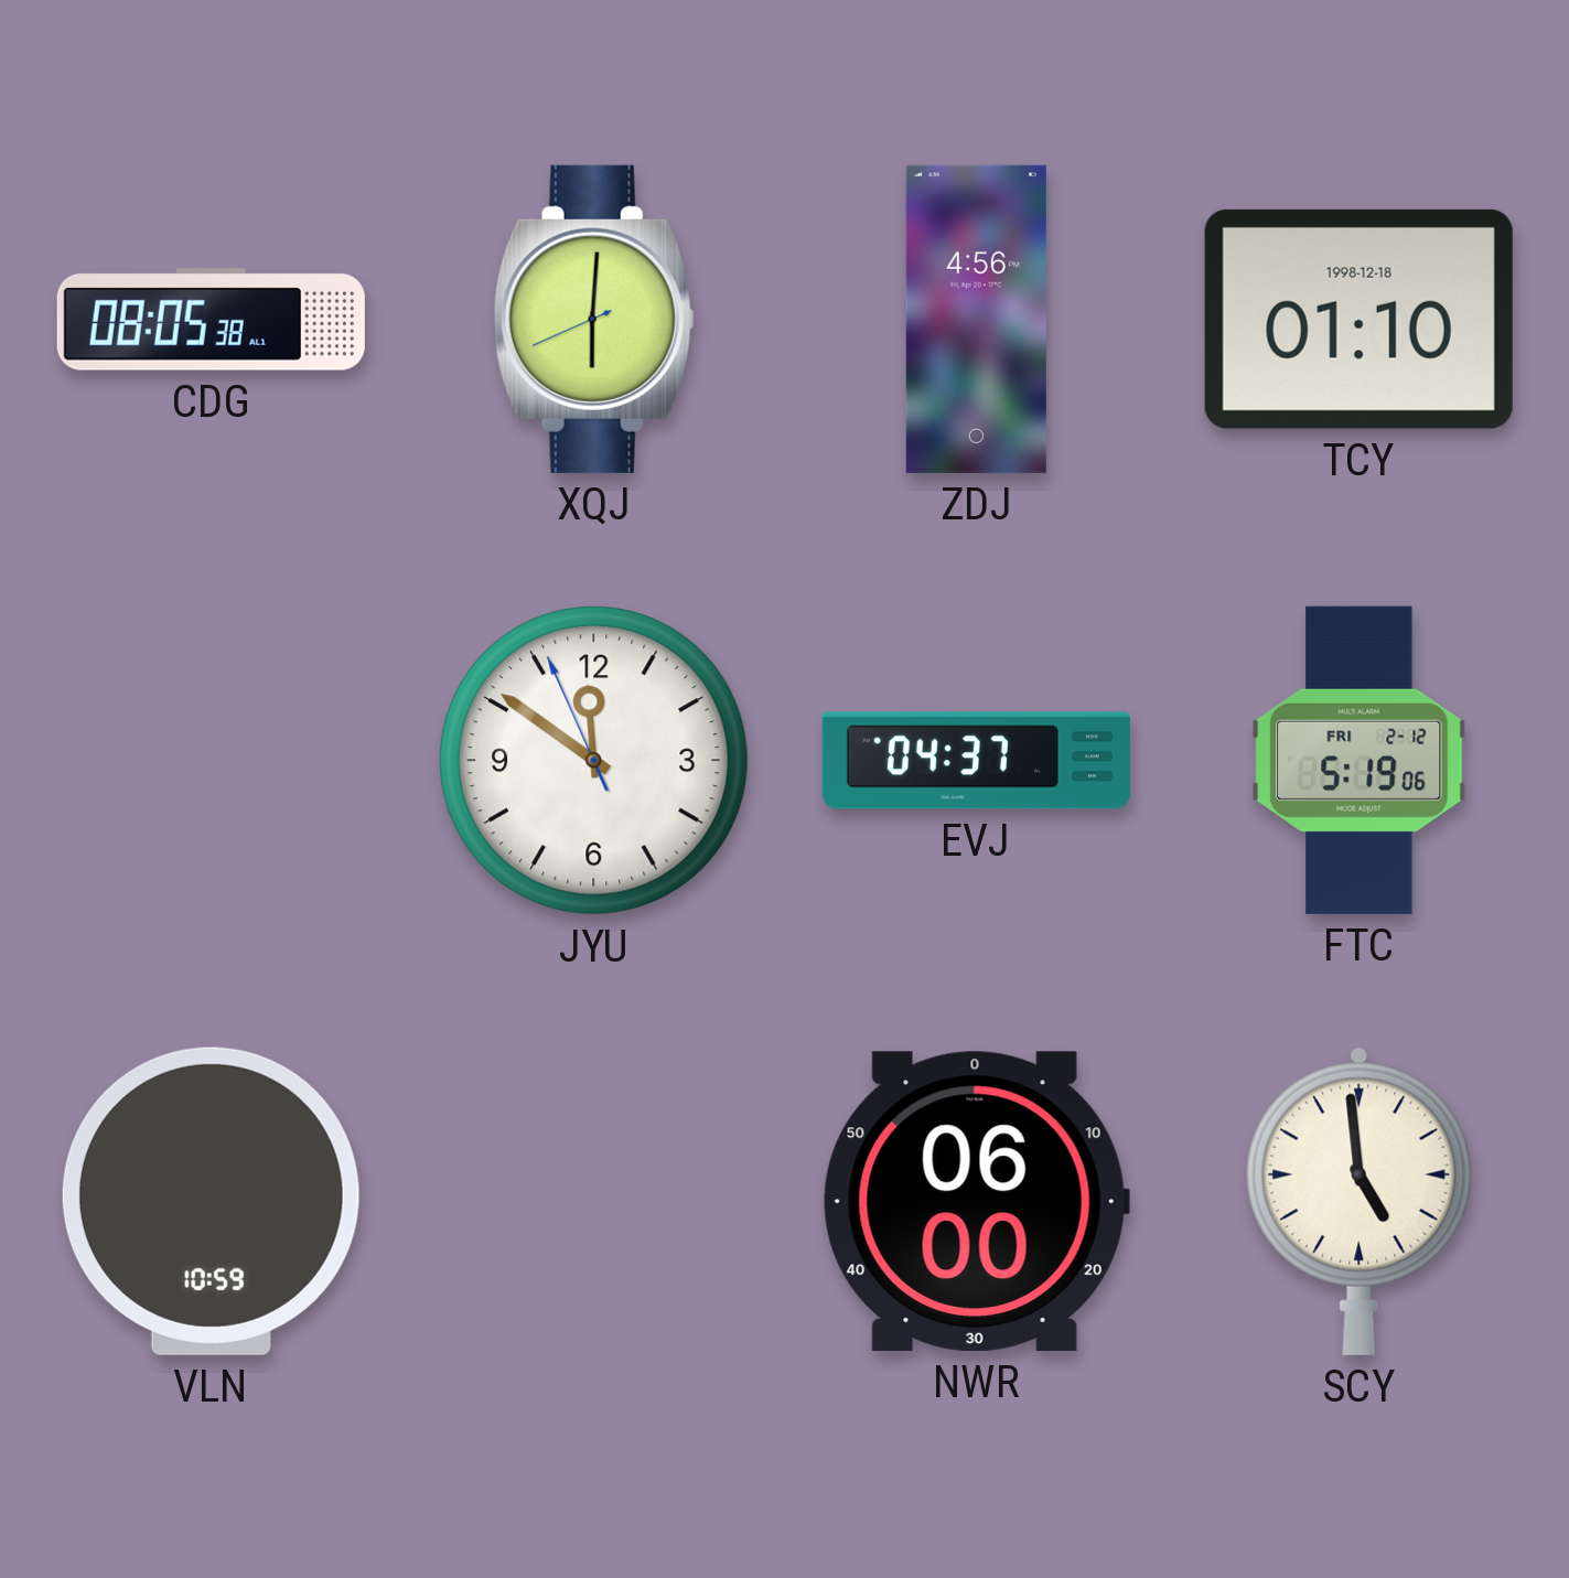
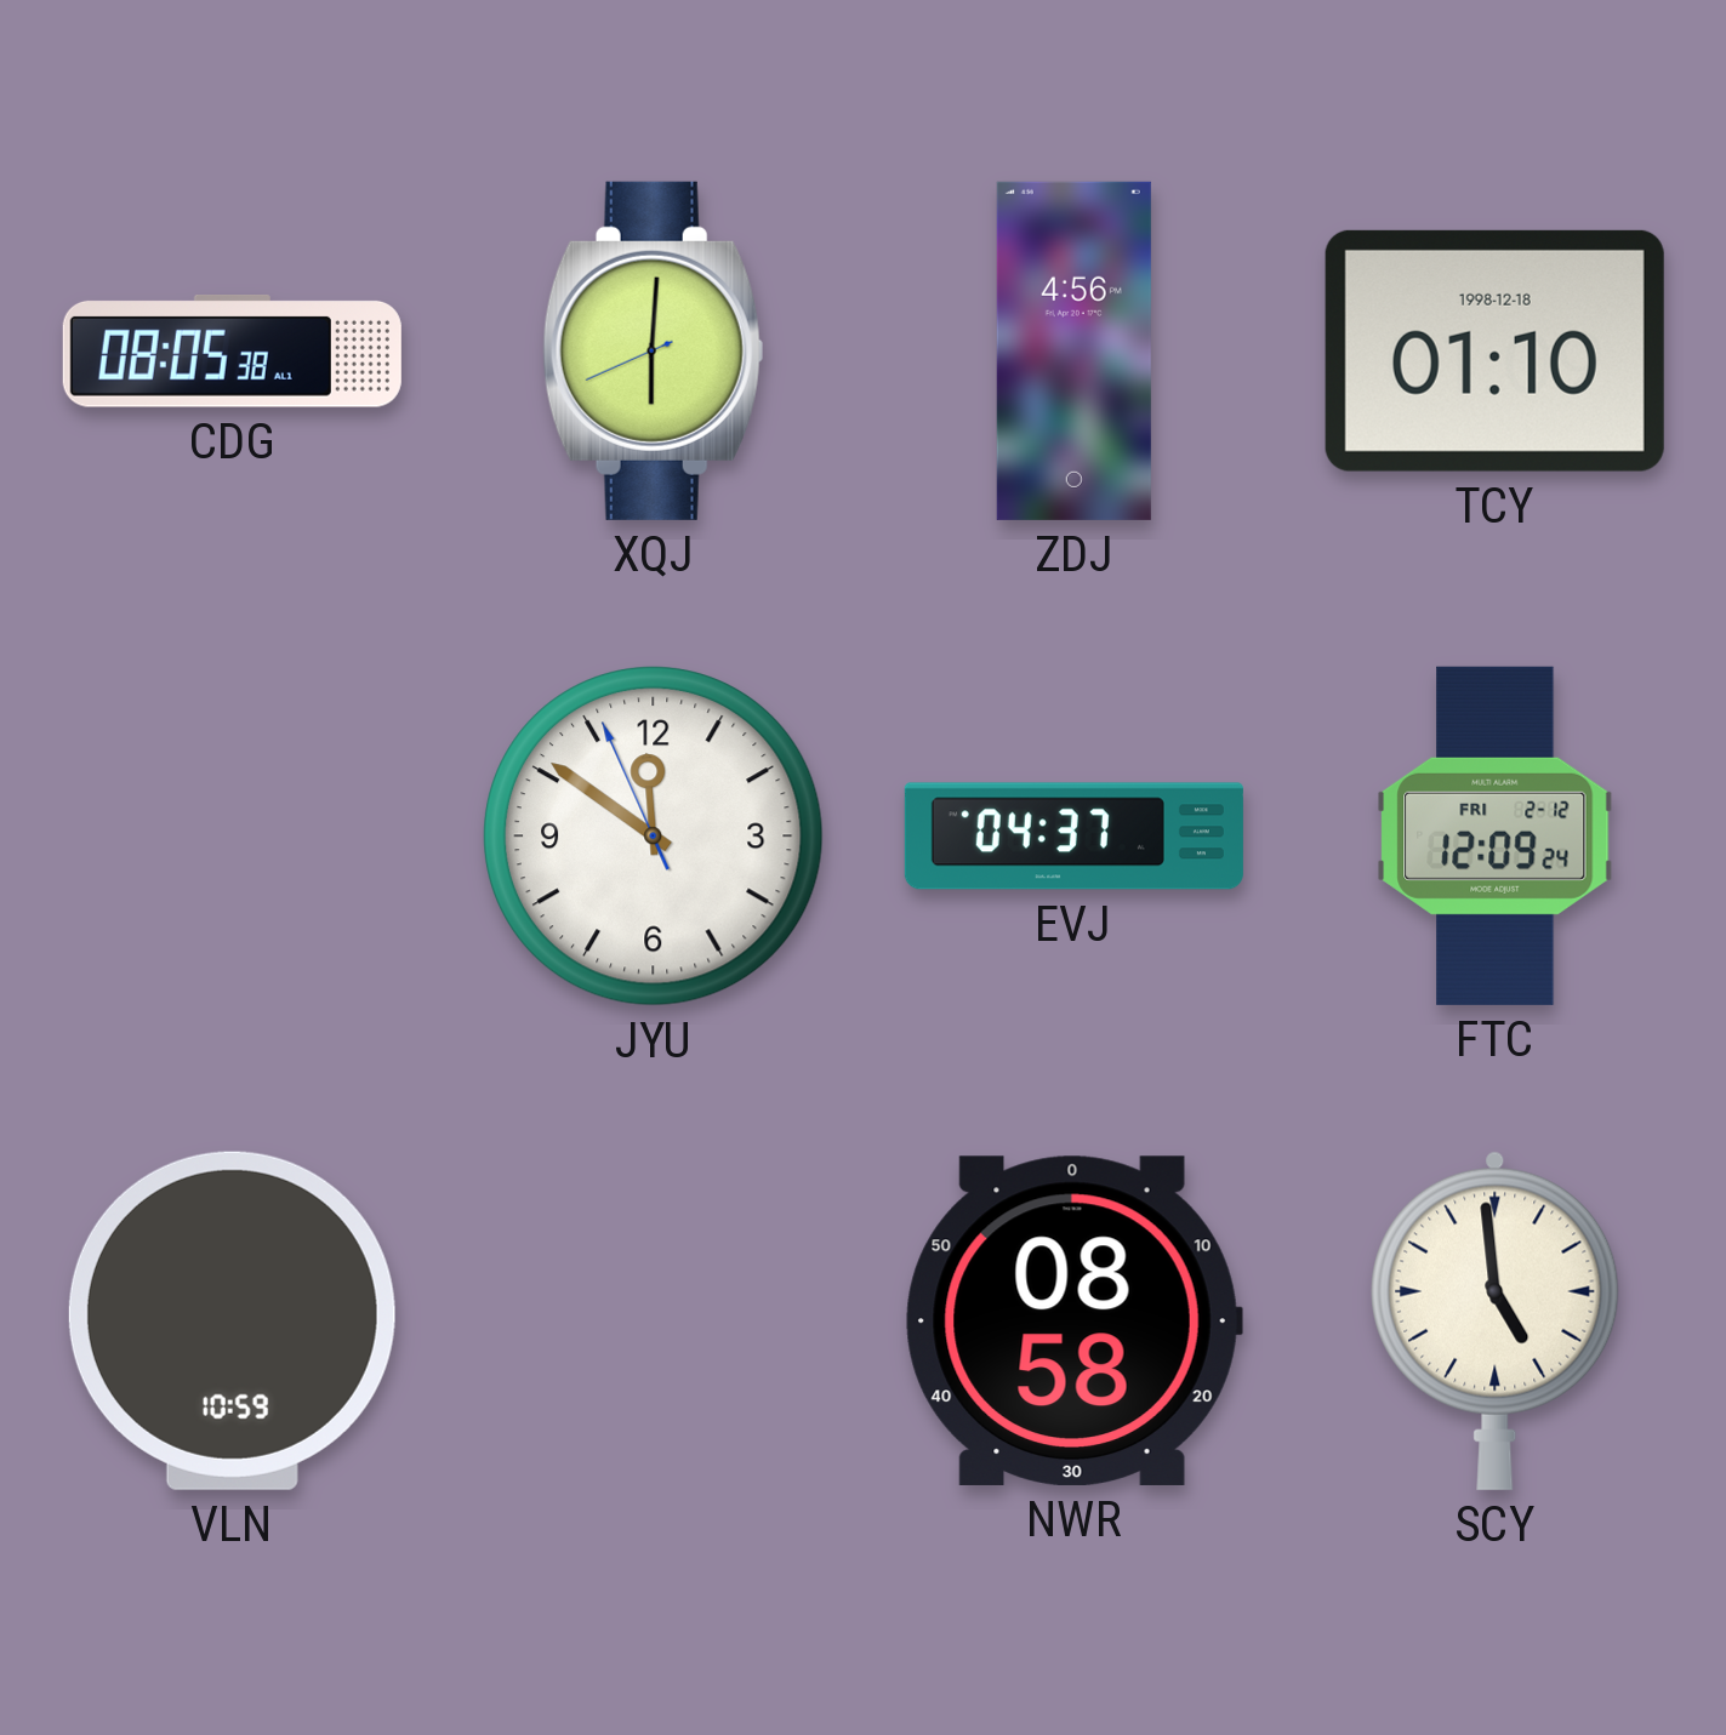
FTC: 5:19 -> 12:09
NWR: 06:00 -> 08:58
